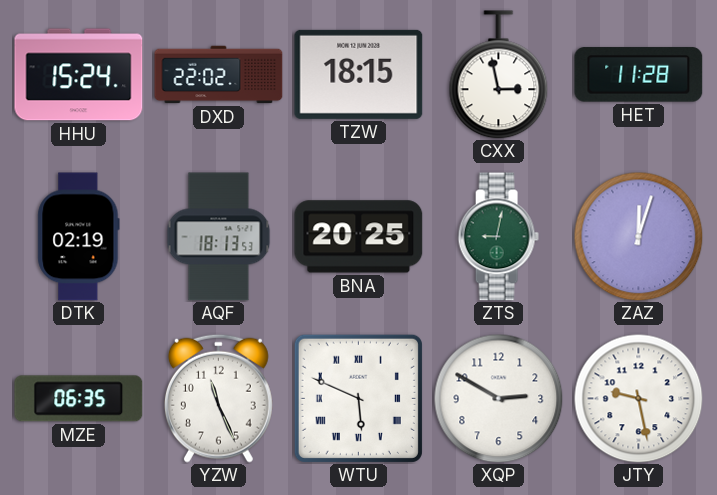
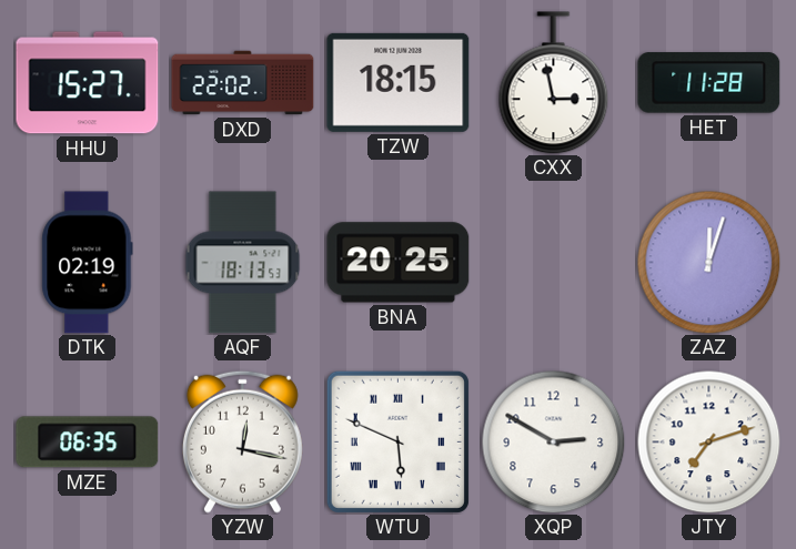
HHU: 15:24 -> 15:27
ZTS: 9:02 -> none
YZW: 11:26 -> 12:17
JTY: 9:28 -> 7:12
